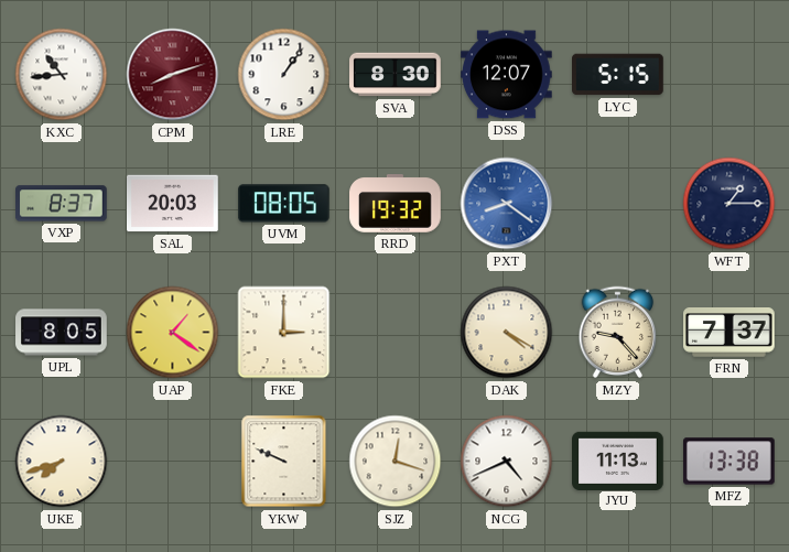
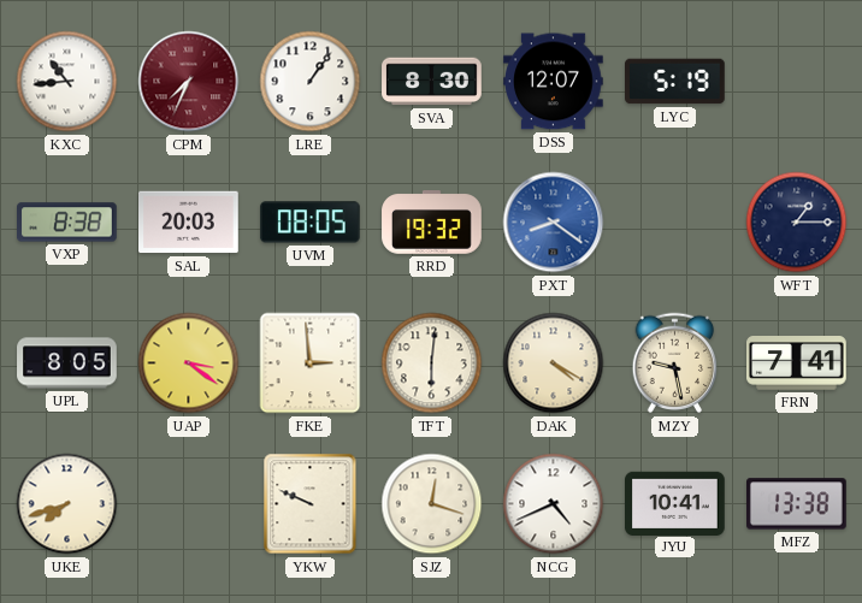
CPM: 8:12 -> 7:34
LYC: 5:15 -> 5:19
VXP: 8:37 -> 8:38
UAP: 1:21 -> 3:21
FKE: 3:00 -> 2:59
TFT: none -> 6:01
MZY: 9:23 -> 9:28
FRN: 7:37 -> 7:41
JYU: 11:13 -> 10:41
